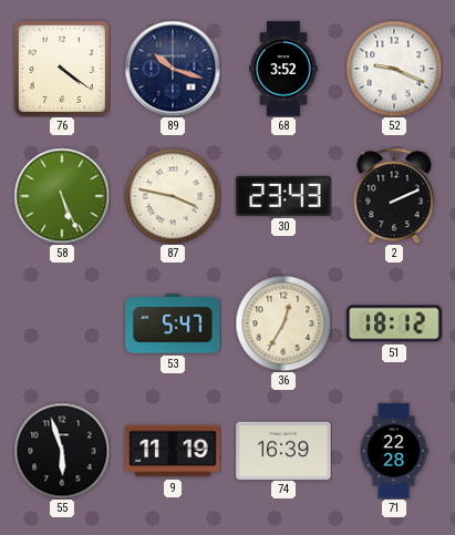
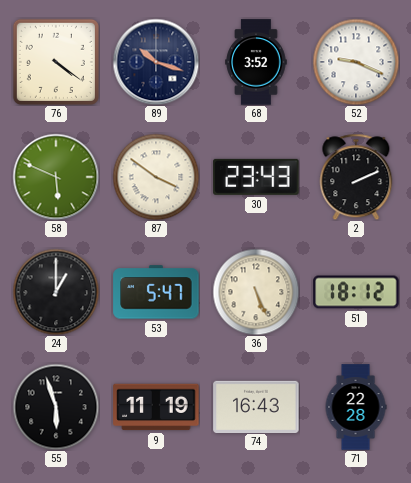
58: 5:26 -> 5:49
87: 3:47 -> 3:51
24: none -> 1:00
36: 12:35 -> 5:26
74: 16:39 -> 16:43
